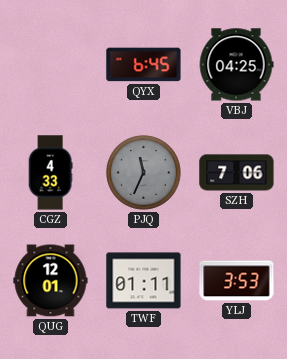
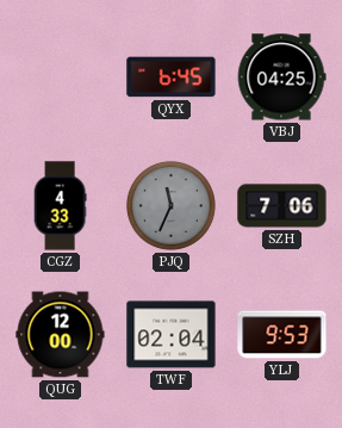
QUG: 12:01 -> 12:00
TWF: 01:11 -> 02:04
YLJ: 3:53 -> 9:53
